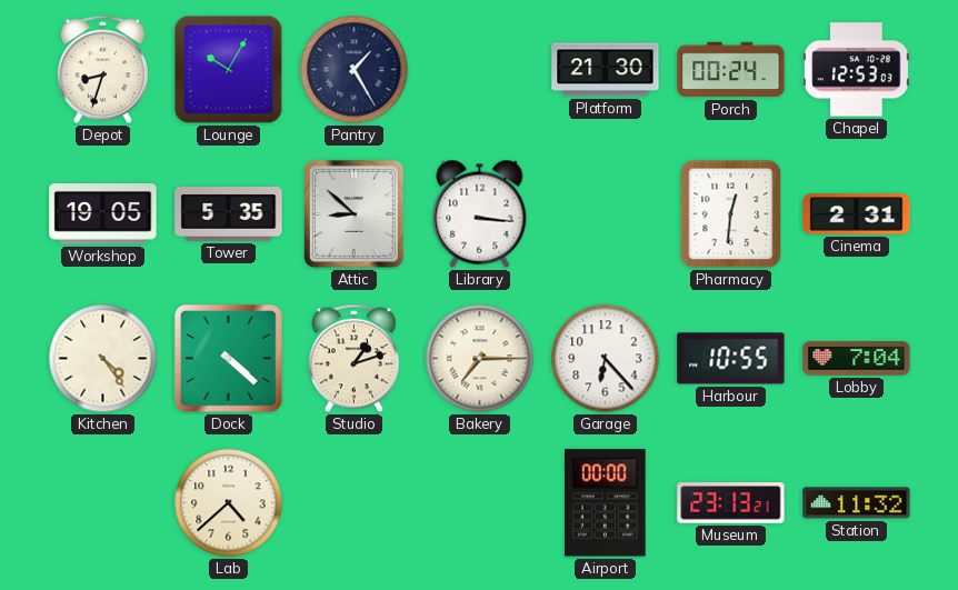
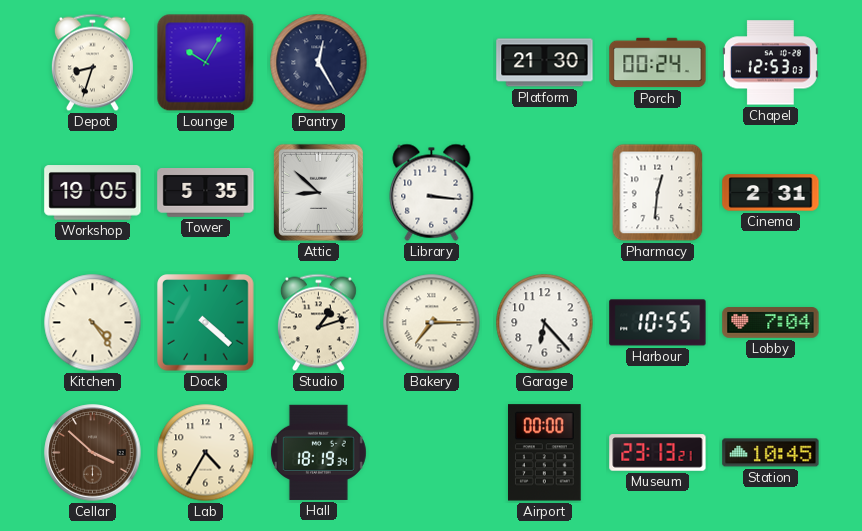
Pantry: 1:25 -> 12:25
Cellar: none -> 3:52
Lab: 4:38 -> 4:35
Hall: none -> 18:19
Station: 11:32 -> 10:45
